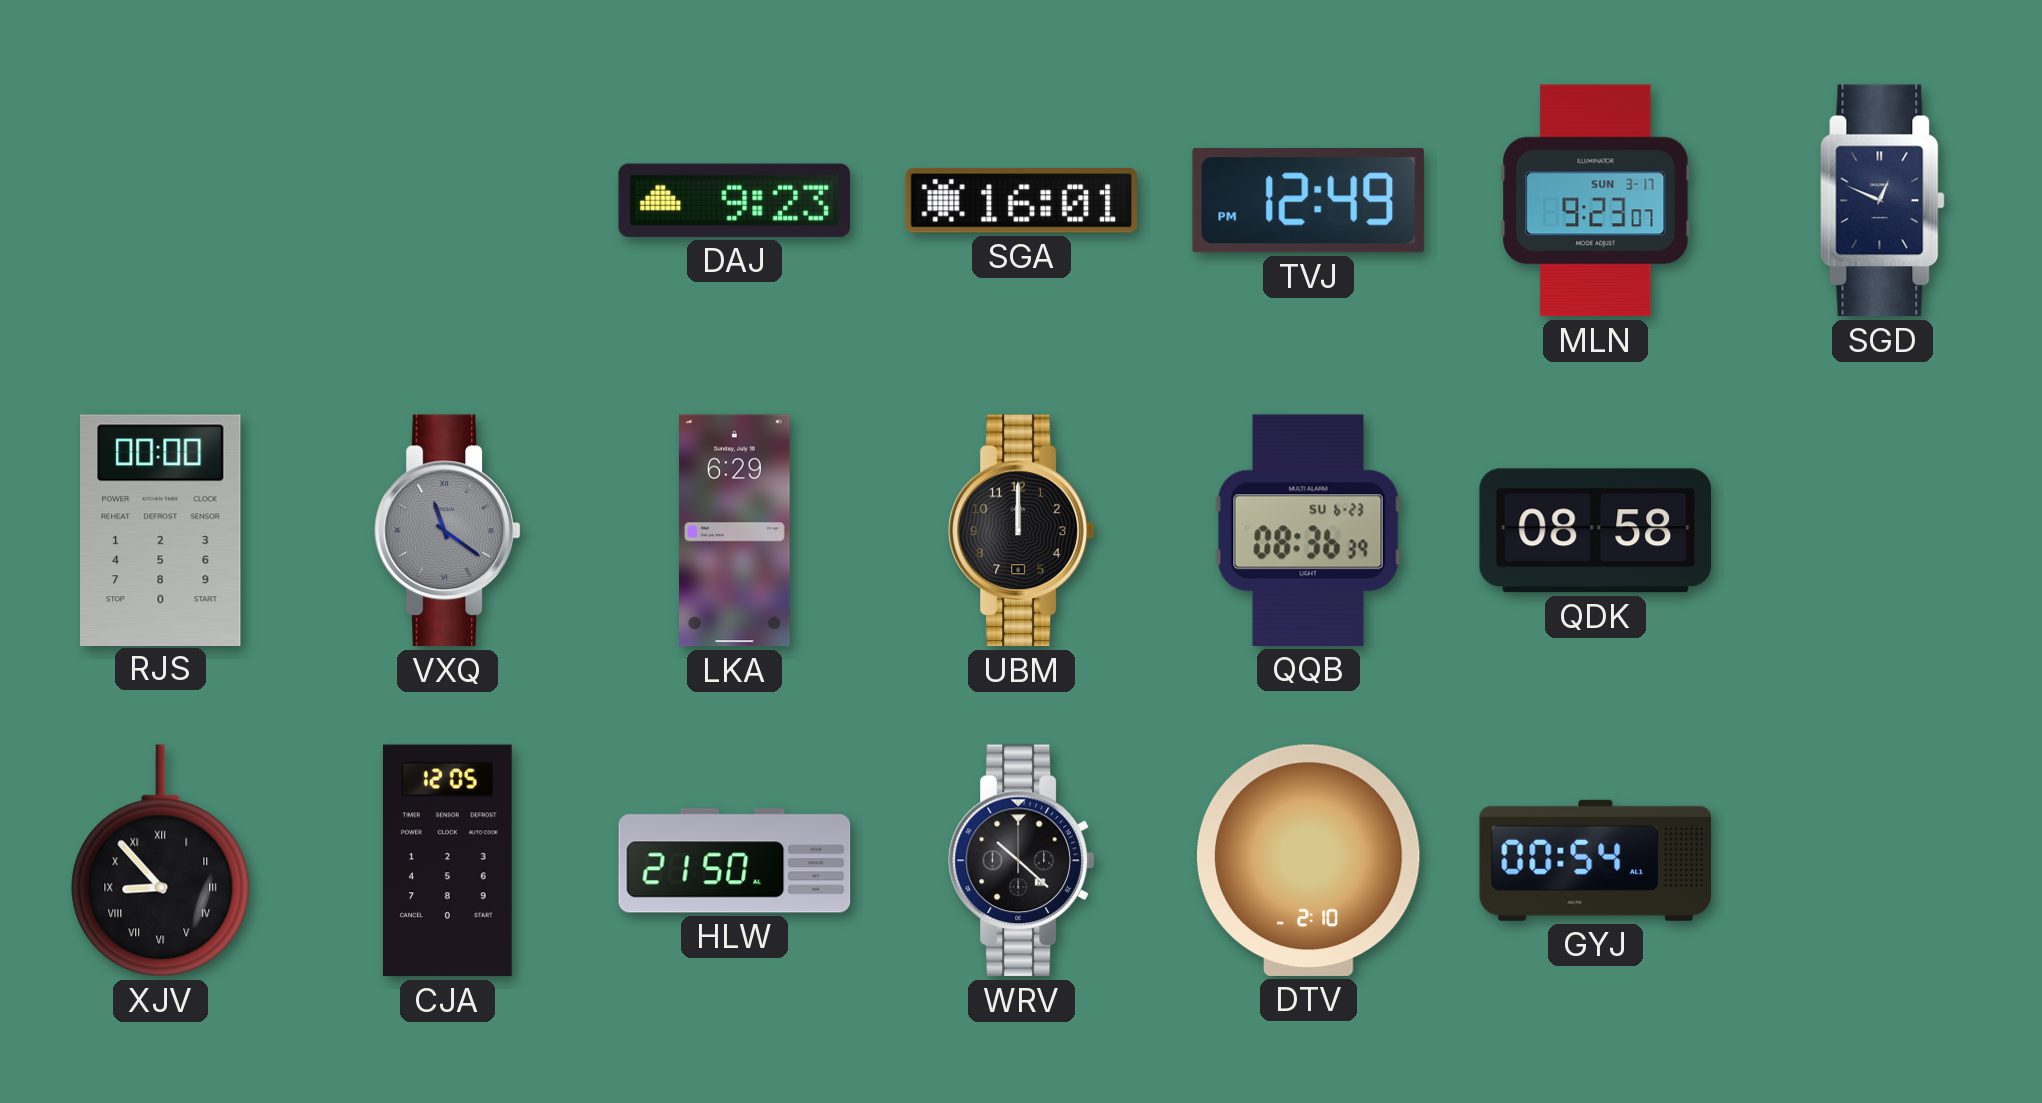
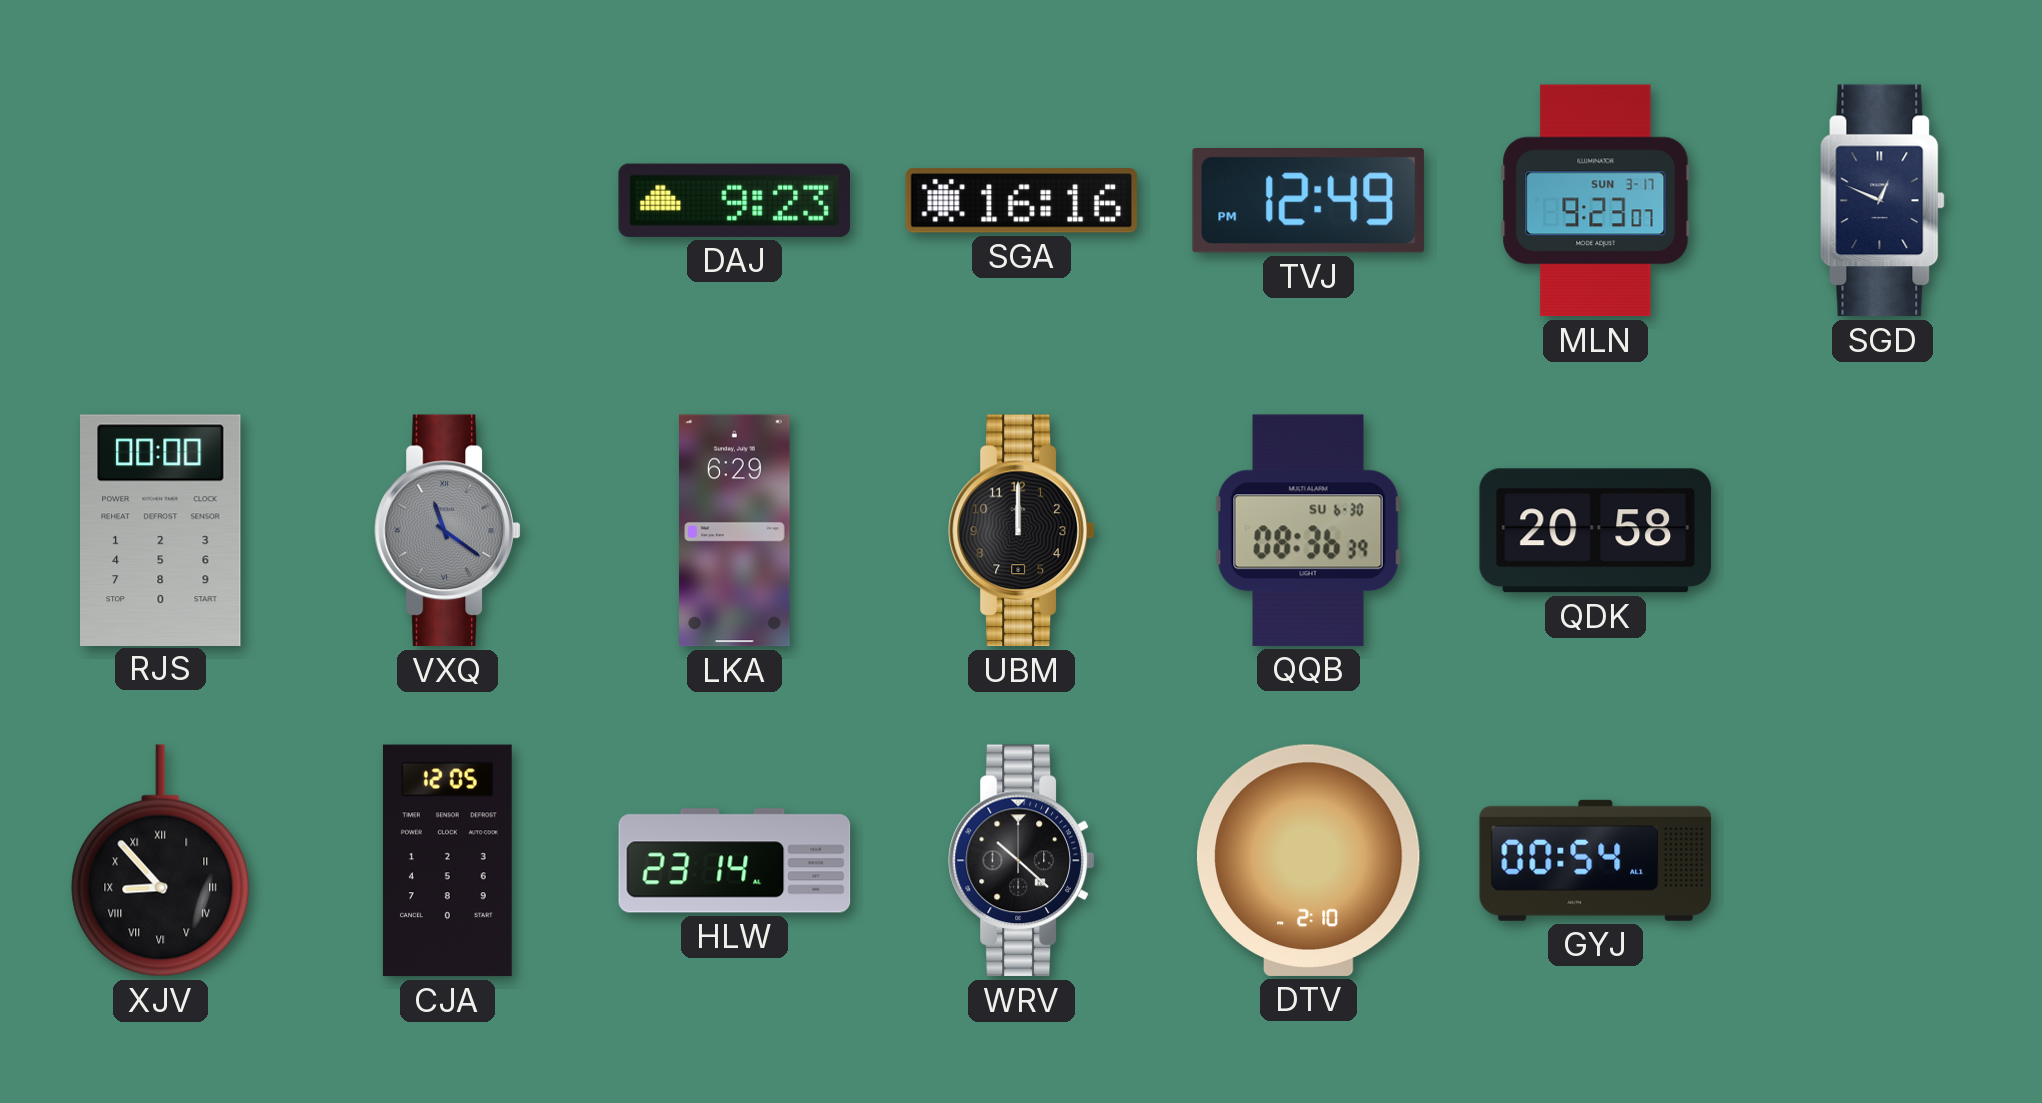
SGA: 16:01 -> 16:16
QQB date: SU 6-23 -> SU 6-30
QDK: 08:58 -> 20:58
HLW: 21:50 -> 23:14
